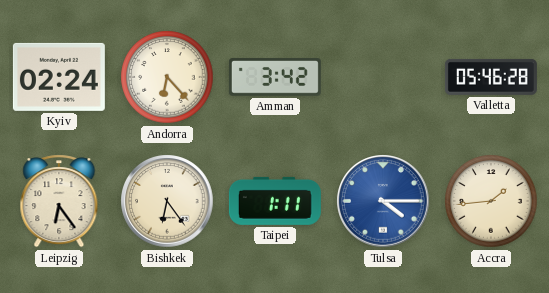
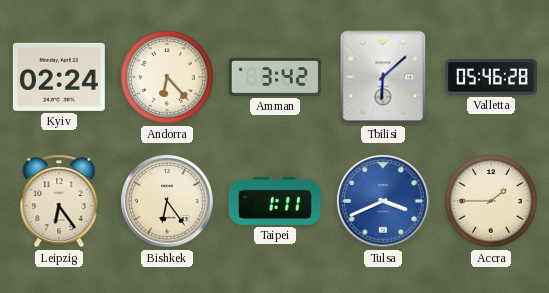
Tbilisi: none -> 6:08
Tulsa: 4:15 -> 3:41
Accra: 1:44 -> 1:45
